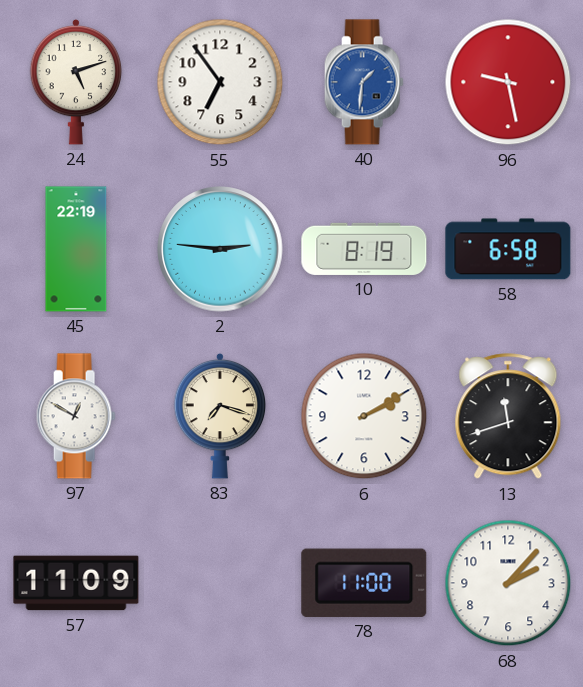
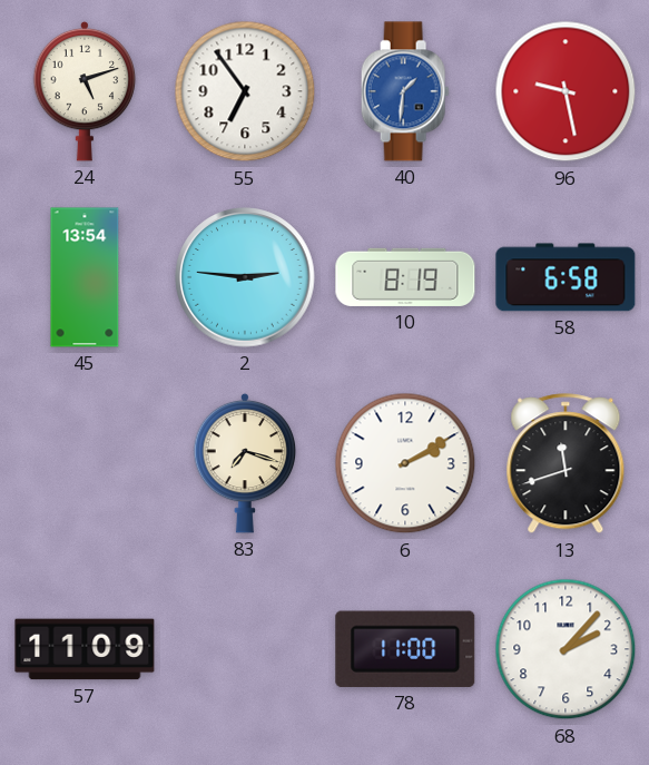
45: 22:19 -> 13:54
97: 12:50 -> none
